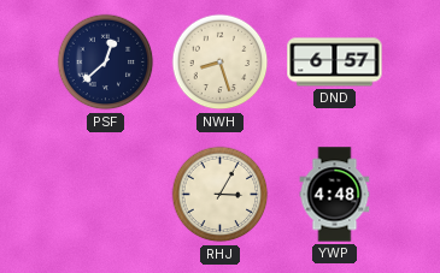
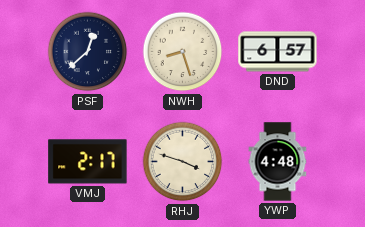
VMJ: none -> 2:17
RHJ: 3:05 -> 3:48
